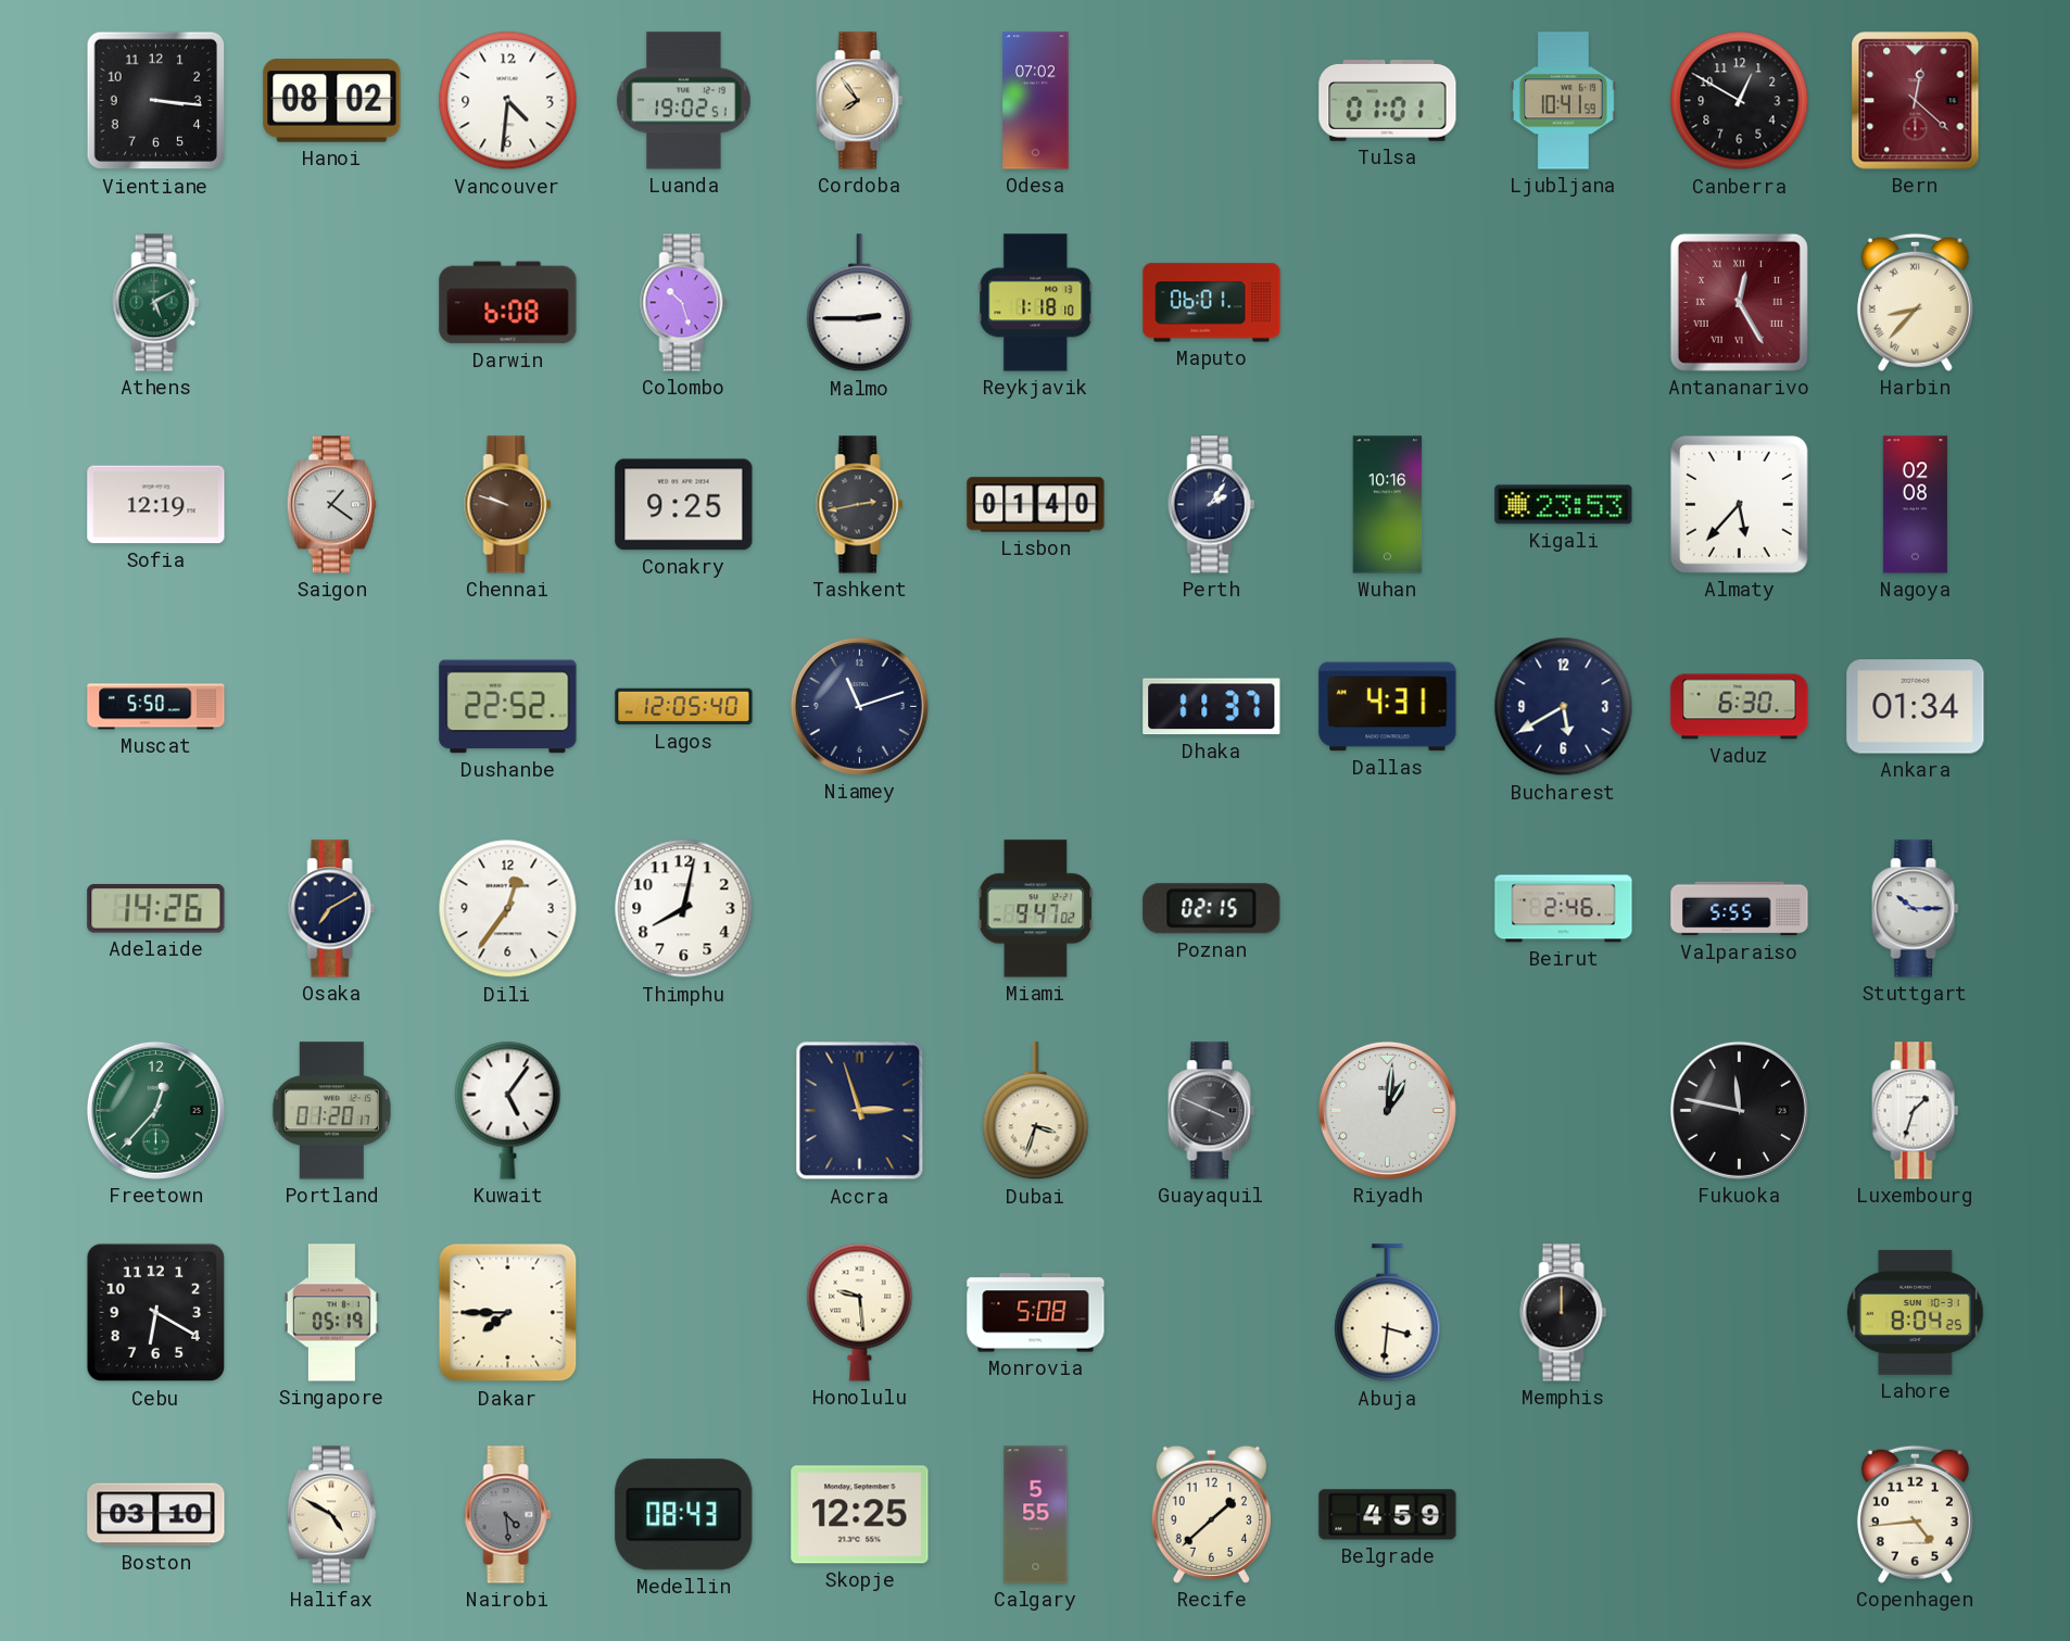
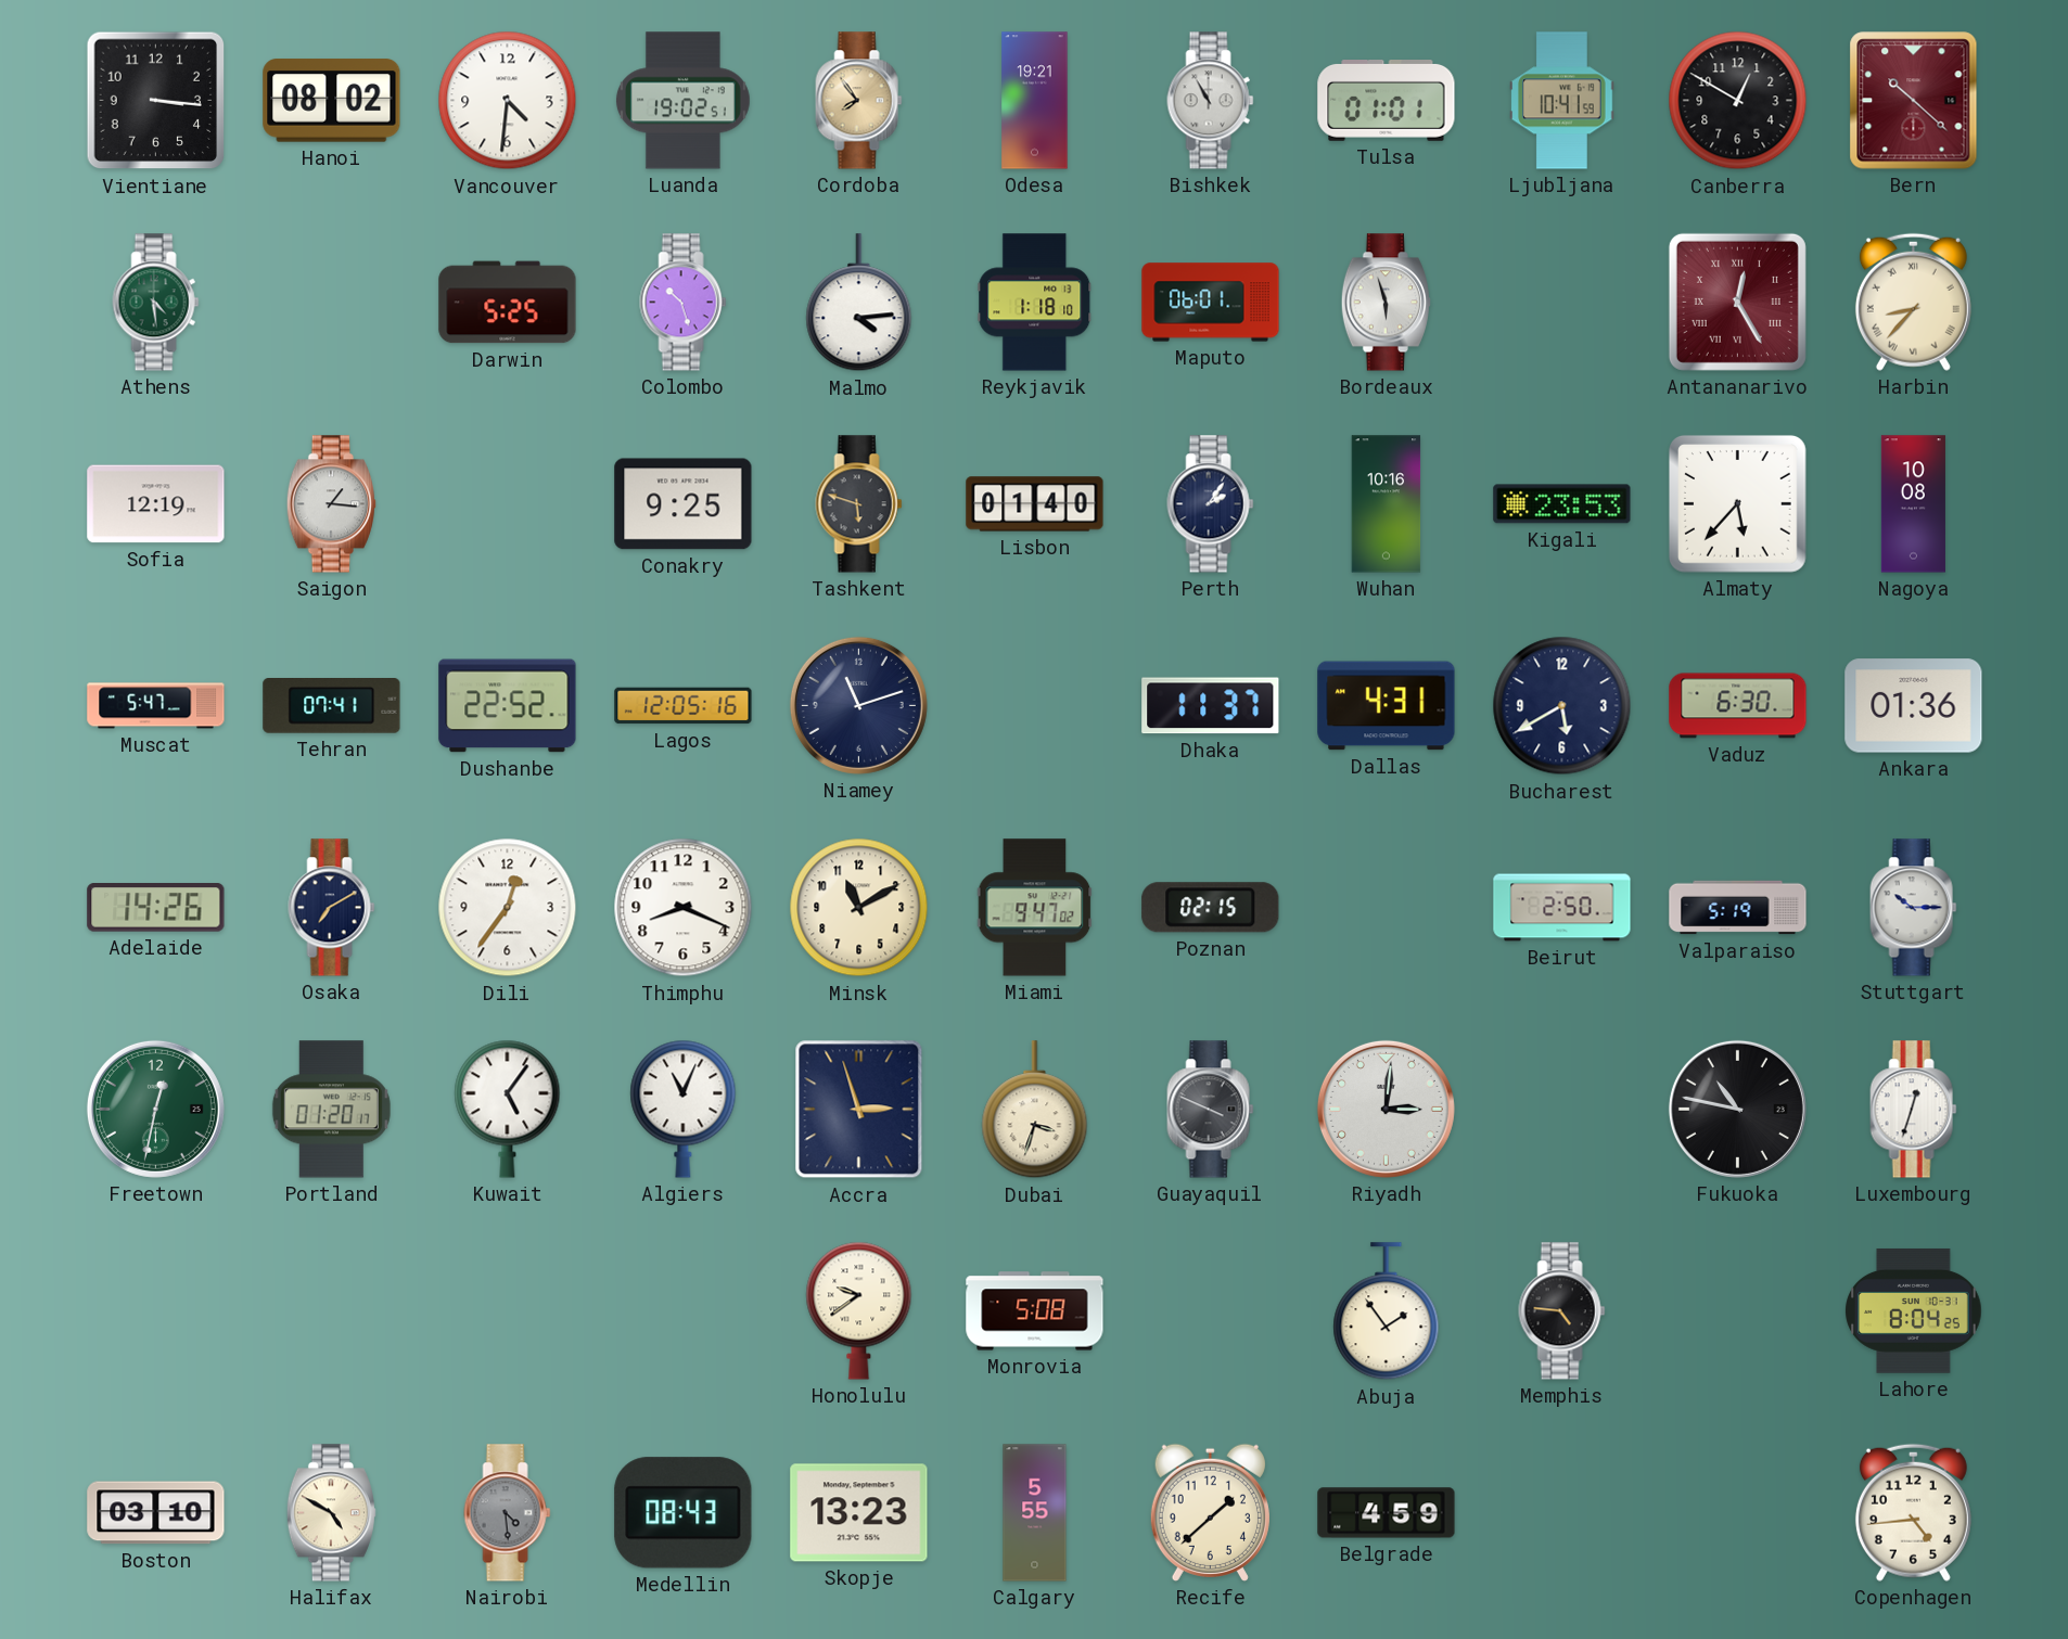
Odesa: 07:02 -> 19:21
Bishkek: none -> 10:55
Bern: 12:22 -> 10:22
Athens: 5:10 -> 4:29
Darwin: 6:08 -> 5:25
Malmo: 2:45 -> 4:14
Bordeaux: none -> 5:57
Saigon: 1:21 -> 1:16
Chennai: 9:48 -> none
Tashkent: 2:43 -> 5:48
Nagoya: 02:08 -> 10:08
Muscat: 5:50 -> 5:47
Tehran: none -> 07:41
Lagos: 12:05:40 -> 12:05:16
Ankara: 01:34 -> 01:36
Thimphu: 8:02 -> 8:19
Minsk: none -> 11:10
Beirut: 2:46 -> 2:50
Valparaiso: 5:55 -> 5:19
Freetown: 12:37 -> 12:32
Algiers: none -> 11:04
Riyadh: 1:01 -> 3:01
Fukuoka: 11:47 -> 10:47
Luxembourg: 1:33 -> 12:33
Cebu: 6:20 -> none
Singapore: 05:19 -> none
Dakar: 7:45 -> none
Honolulu: 9:29 -> 9:39
Abuja: 3:31 -> 1:54
Memphis: 12:00 -> 4:46
Skopje: 12:25 -> 13:23
